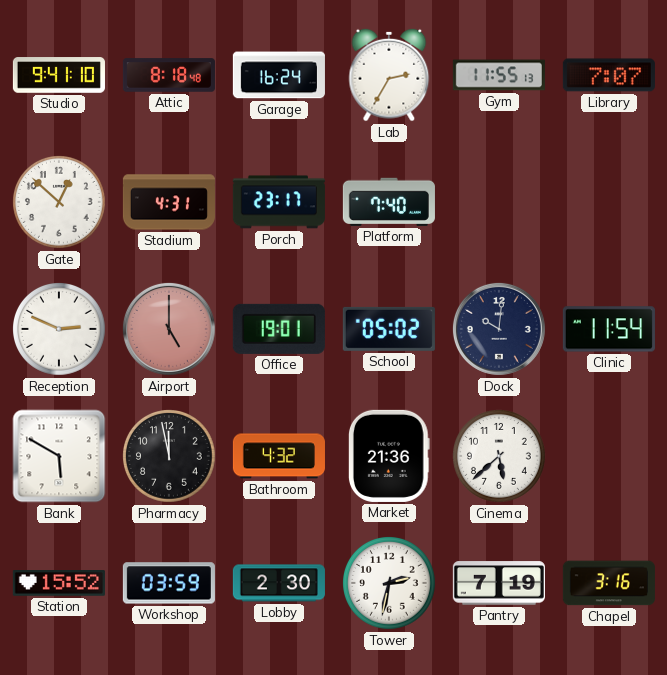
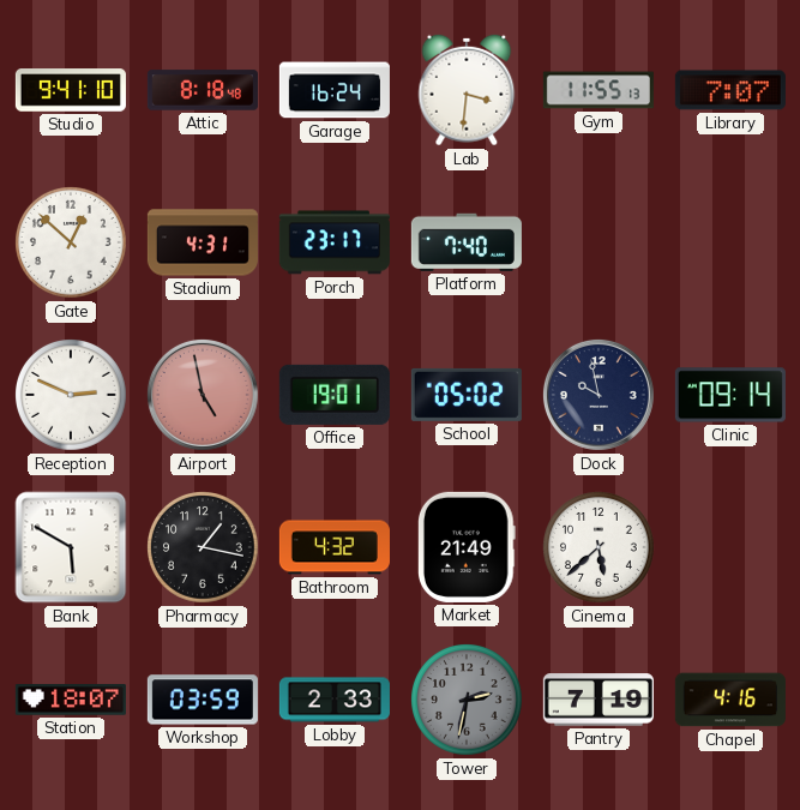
Lab: 2:35 -> 3:31
Airport: 5:00 -> 4:58
Dock: 10:01 -> 9:58
Clinic: 11:54 -> 09:14
Pharmacy: 11:58 -> 1:17
Market: 21:36 -> 21:49
Station: 15:52 -> 18:07
Lobby: 2:30 -> 2:33
Tower dial: white -> grey
Chapel: 3:16 -> 4:16
